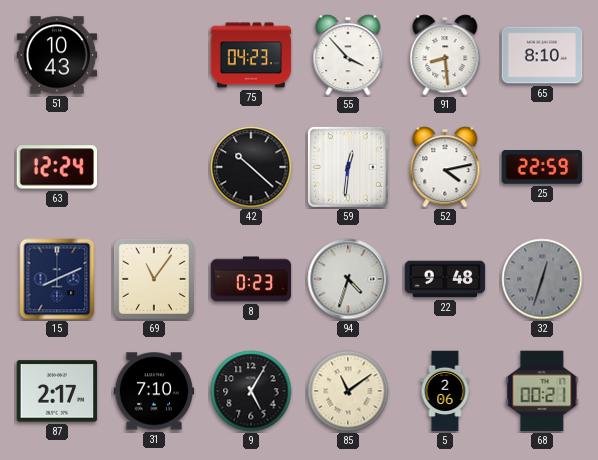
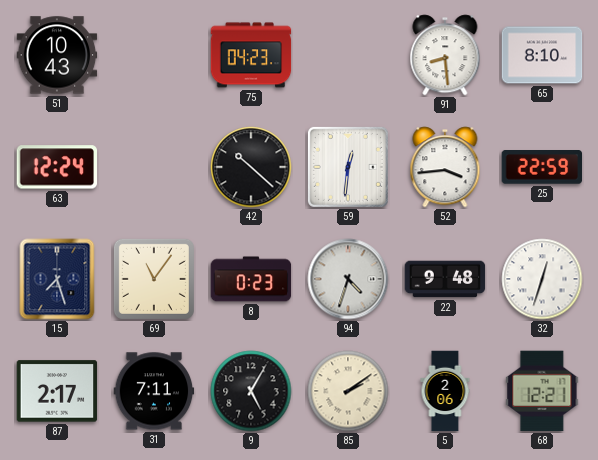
55: 3:53 -> none
52: 4:13 -> 3:44
15: 8:11 -> 7:27
32 dial: grey -> white
31: 7:10 -> 7:11
85: 11:09 -> 2:09
68: 00:21 -> 12:21
